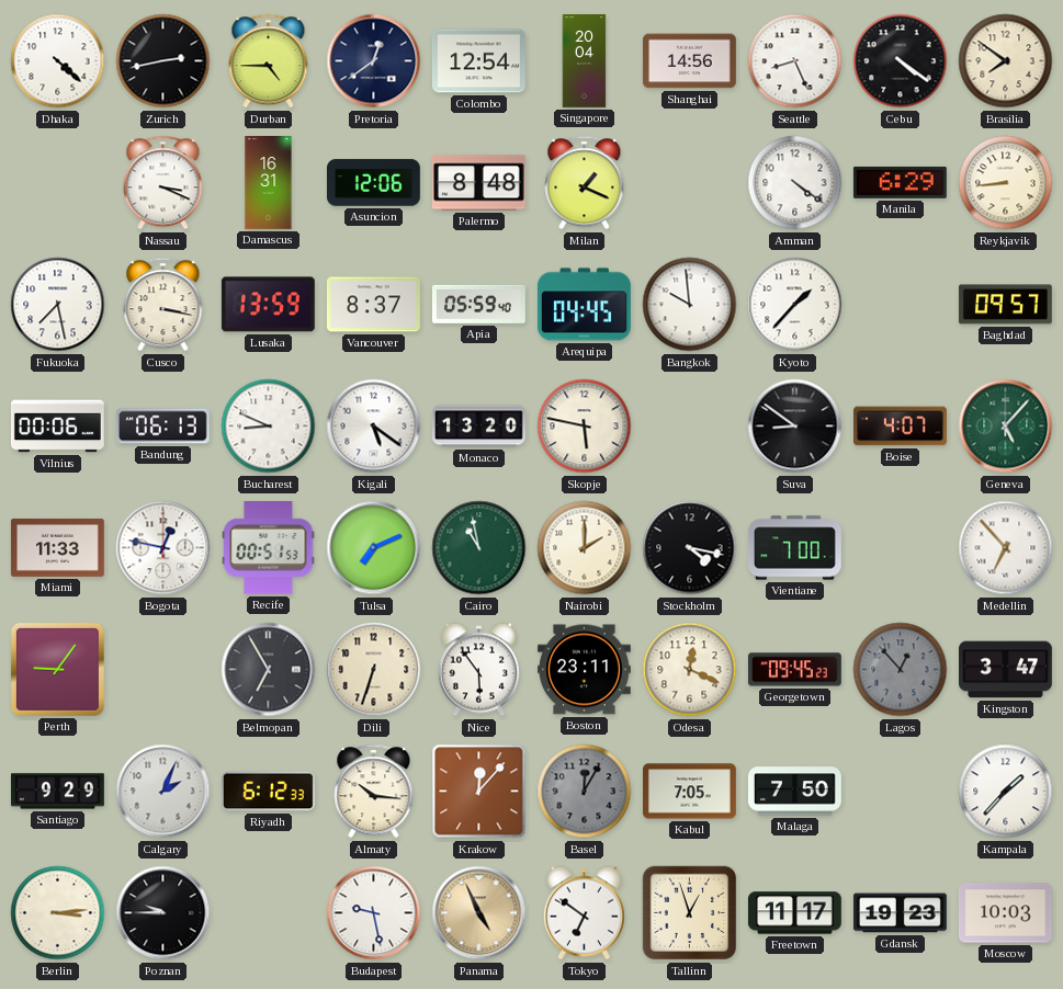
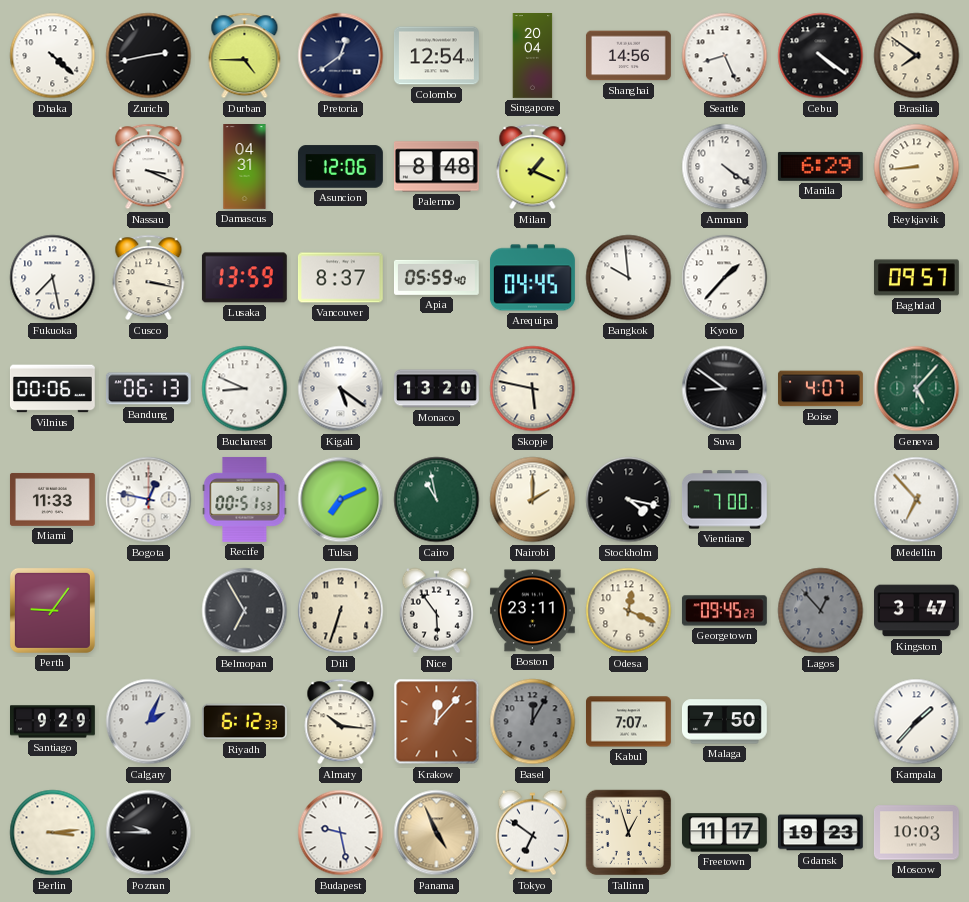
Damascus: 16:31 -> 04:31
Kabul: 7:05 -> 7:07
